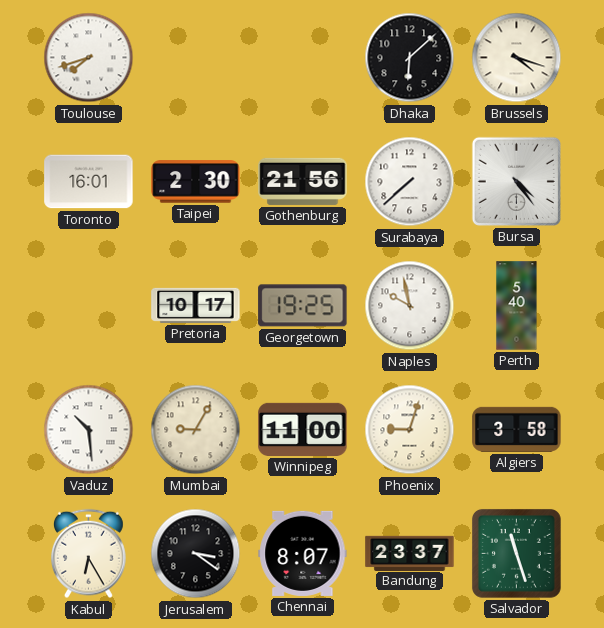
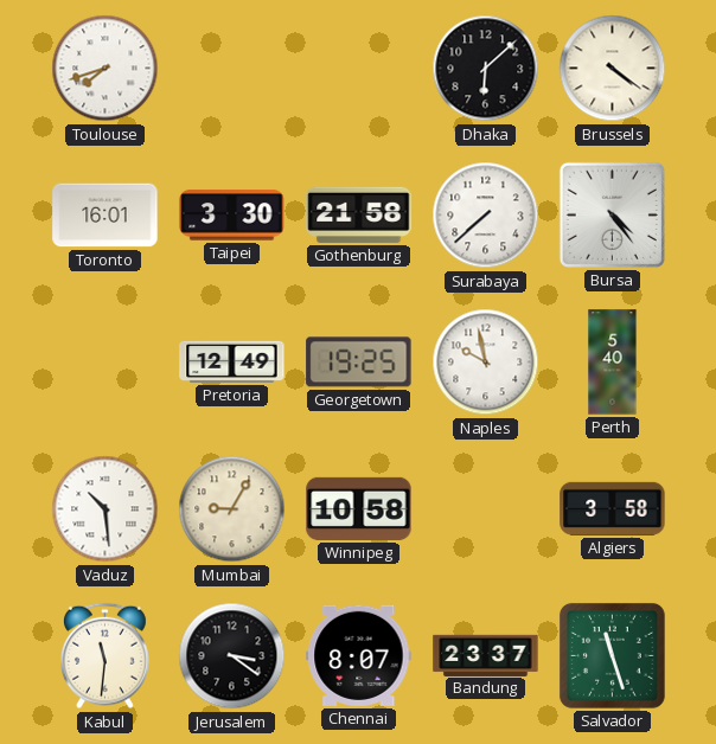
Brussels: 4:18 -> 4:21
Taipei: 2:30 -> 3:30
Gothenburg: 21:56 -> 21:58
Pretoria: 10:17 -> 12:49
Winnipeg: 11:00 -> 10:58
Phoenix: 9:03 -> none
Kabul: 6:25 -> 11:31
